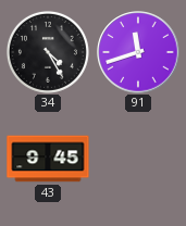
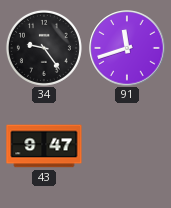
34: 4:25 -> 9:24
43: 9:45 -> 9:47
